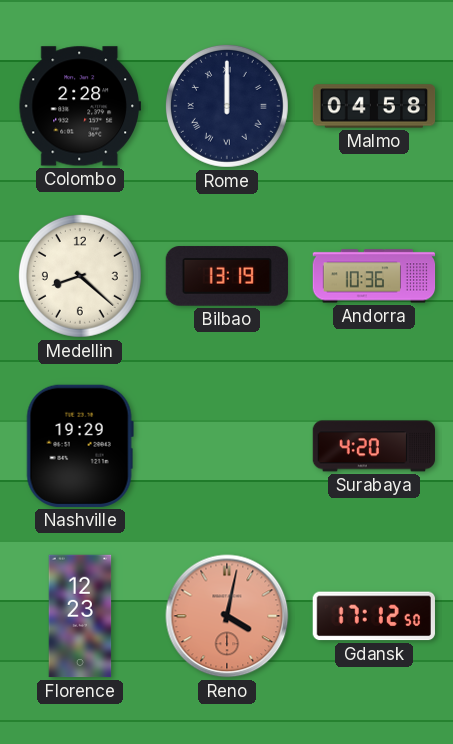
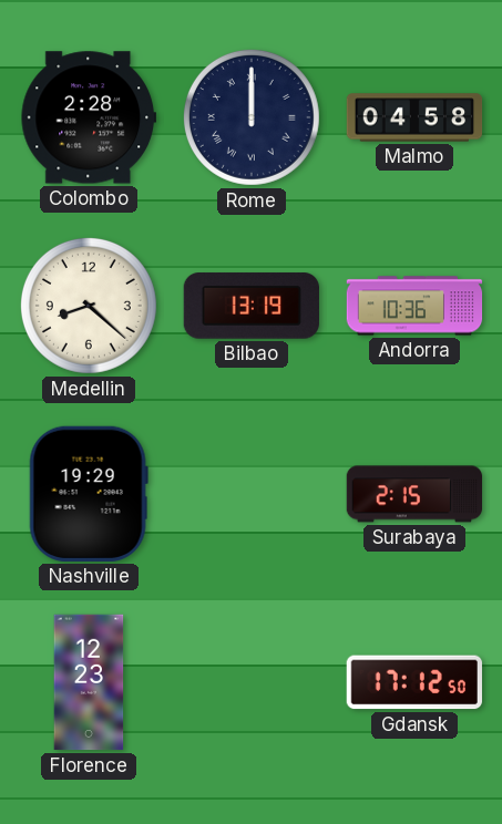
Surabaya: 4:20 -> 2:15
Reno: 4:02 -> none
